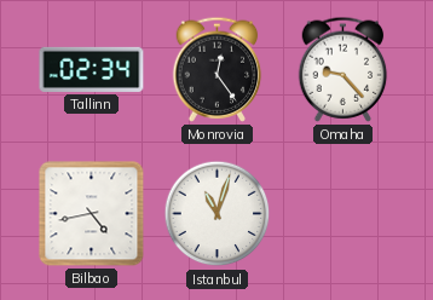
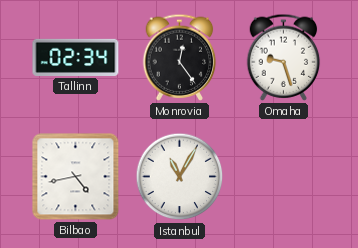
Omaha: 9:23 -> 9:27
Istanbul: 11:03 -> 11:05
